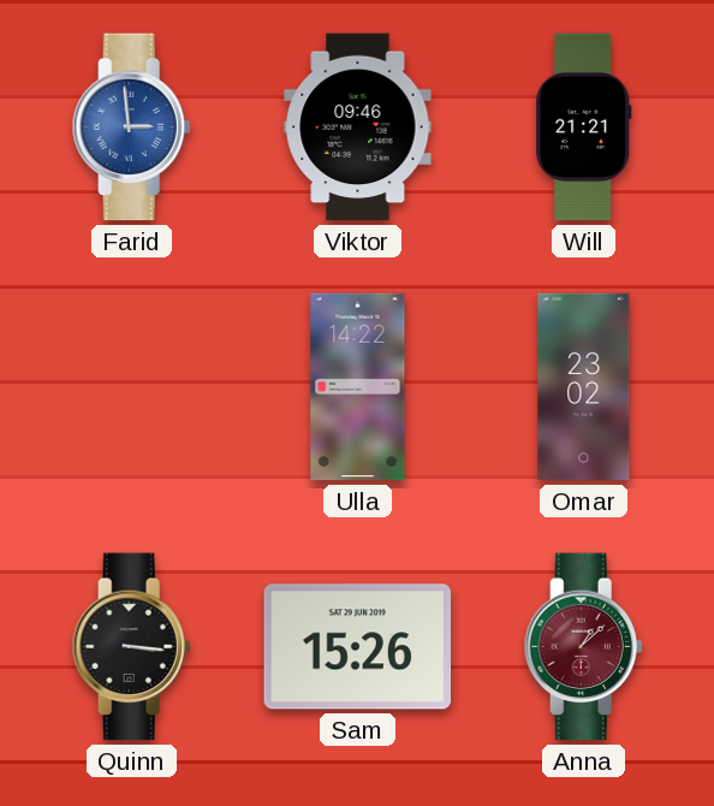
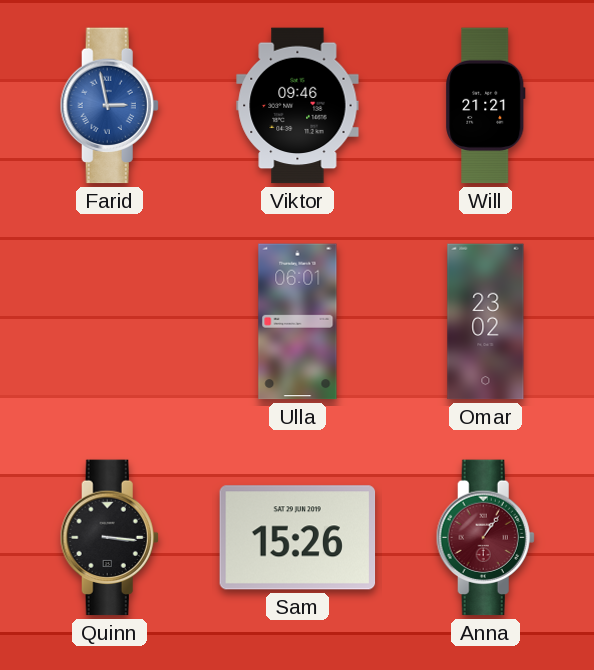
Farid: 2:59 -> 2:58
Ulla: 14:22 -> 06:01
Anna: 1:08 -> 1:06
